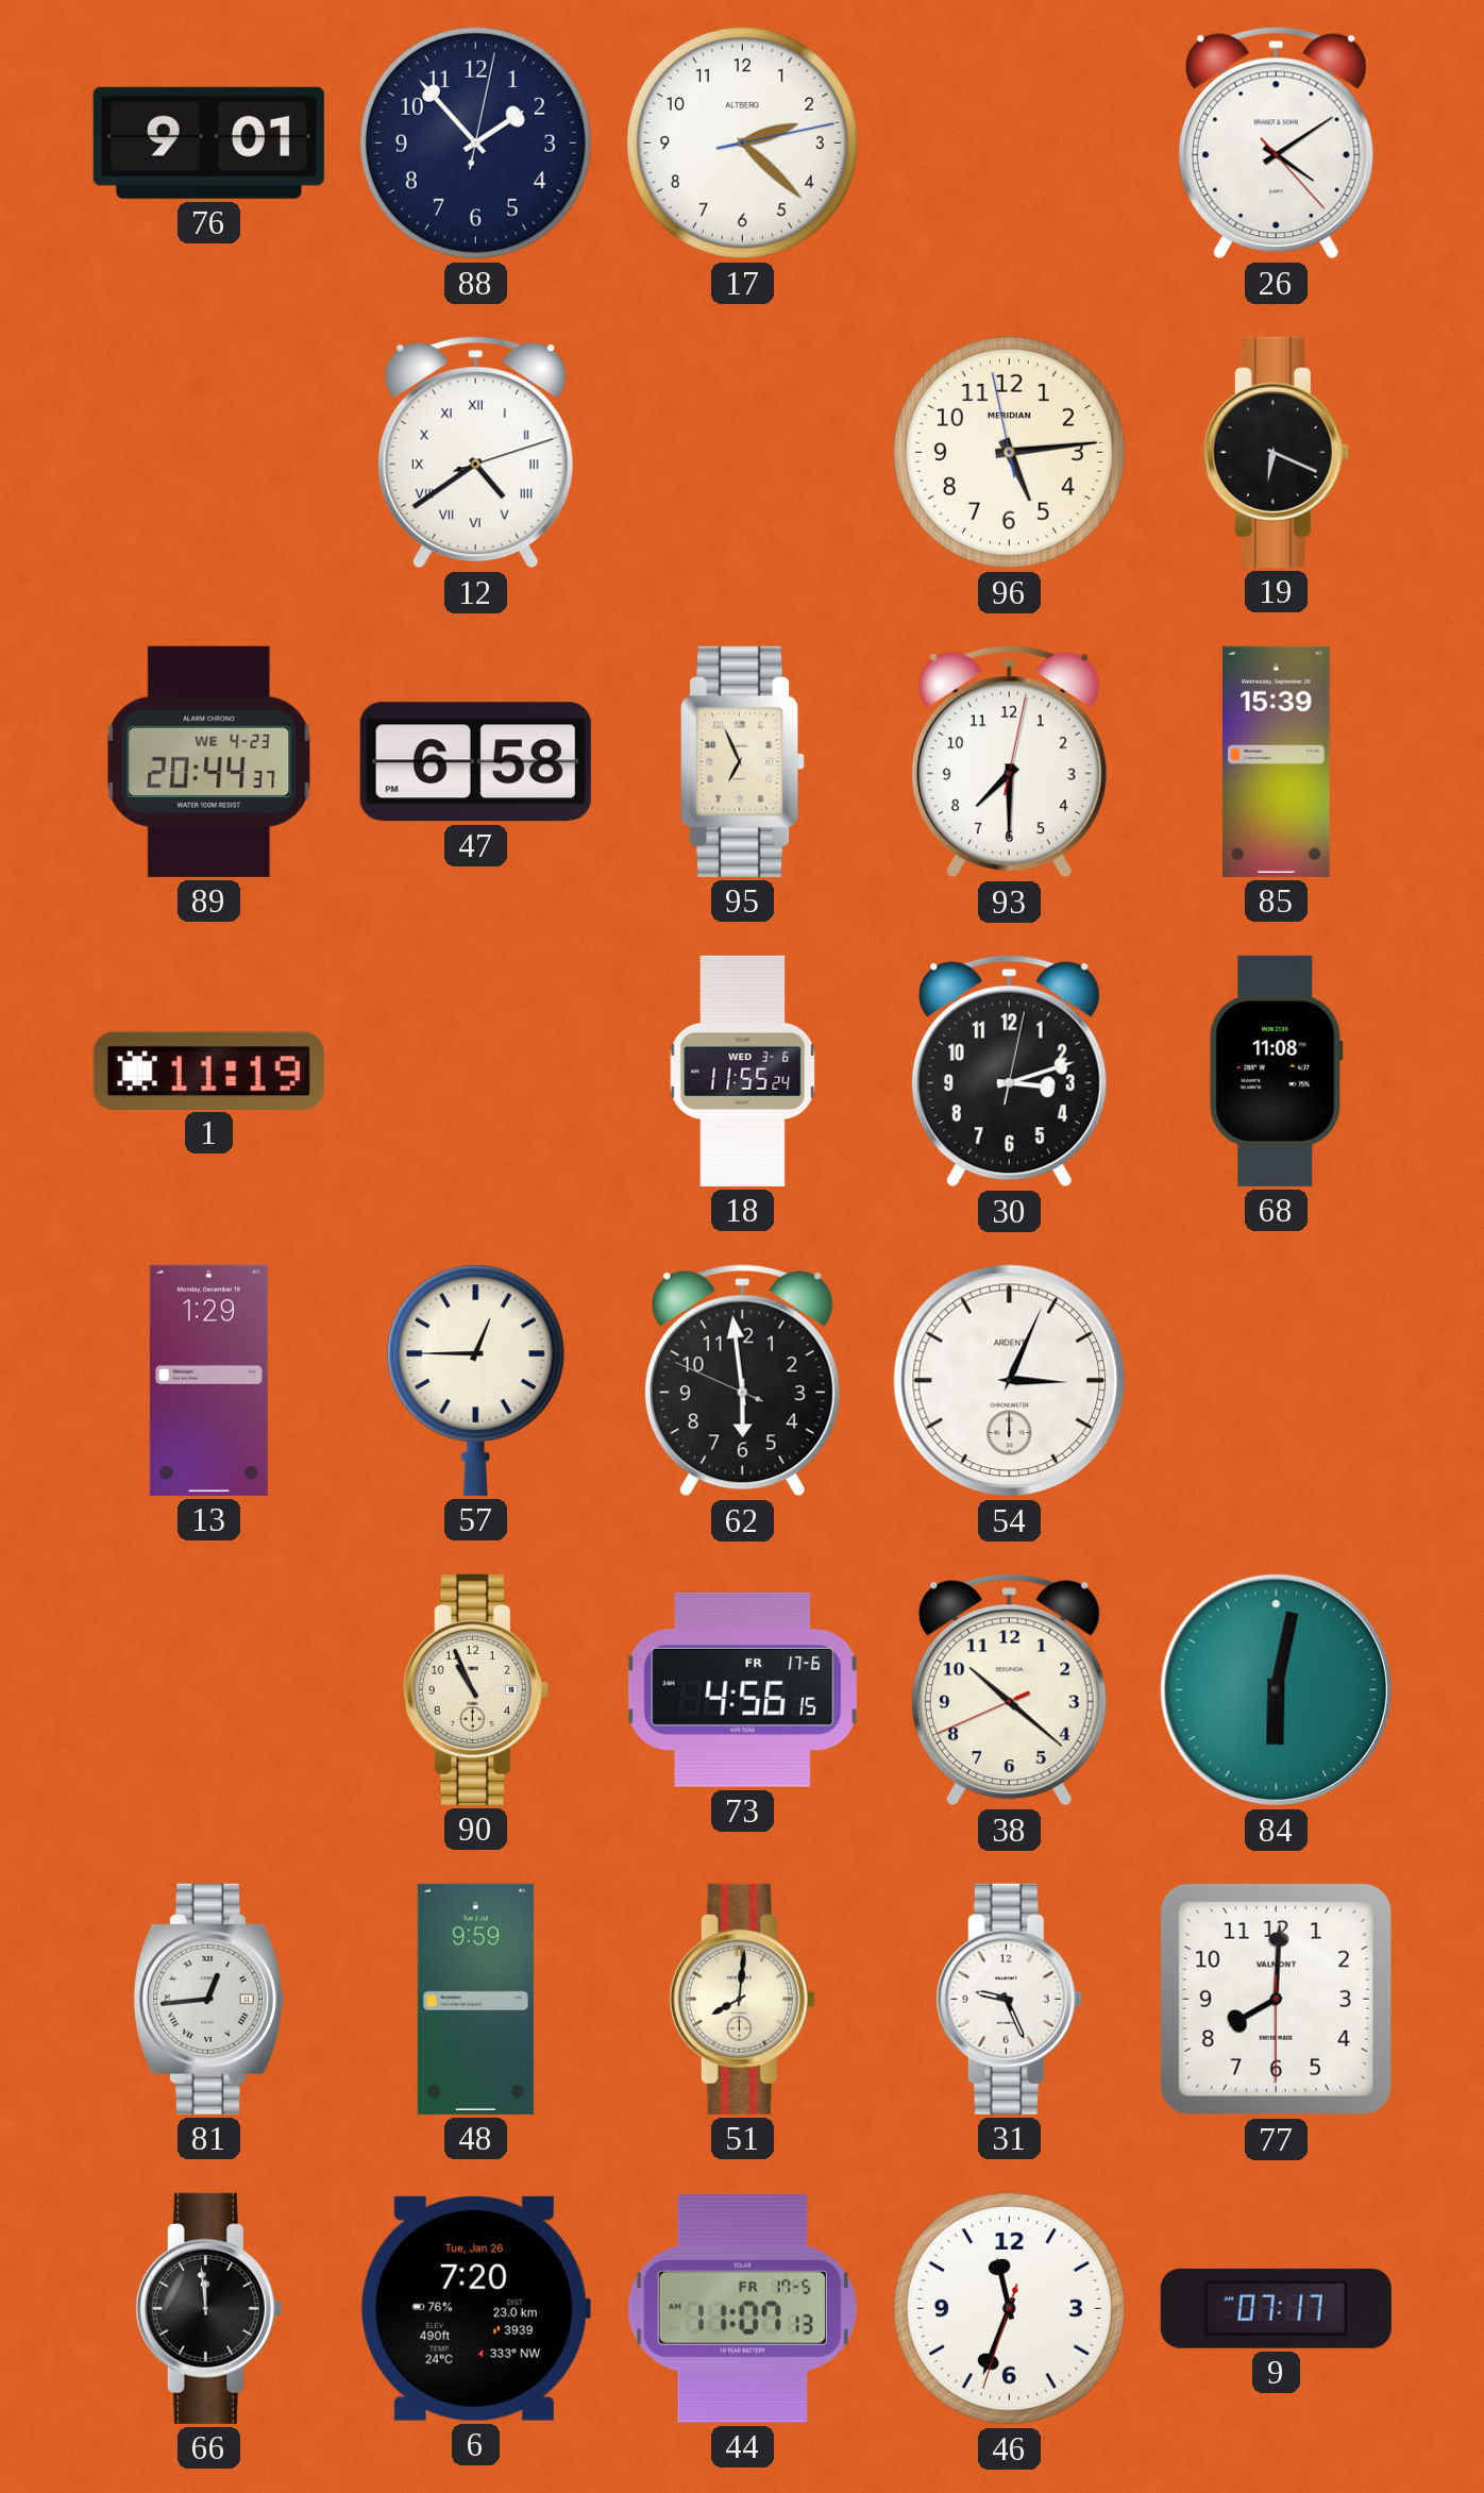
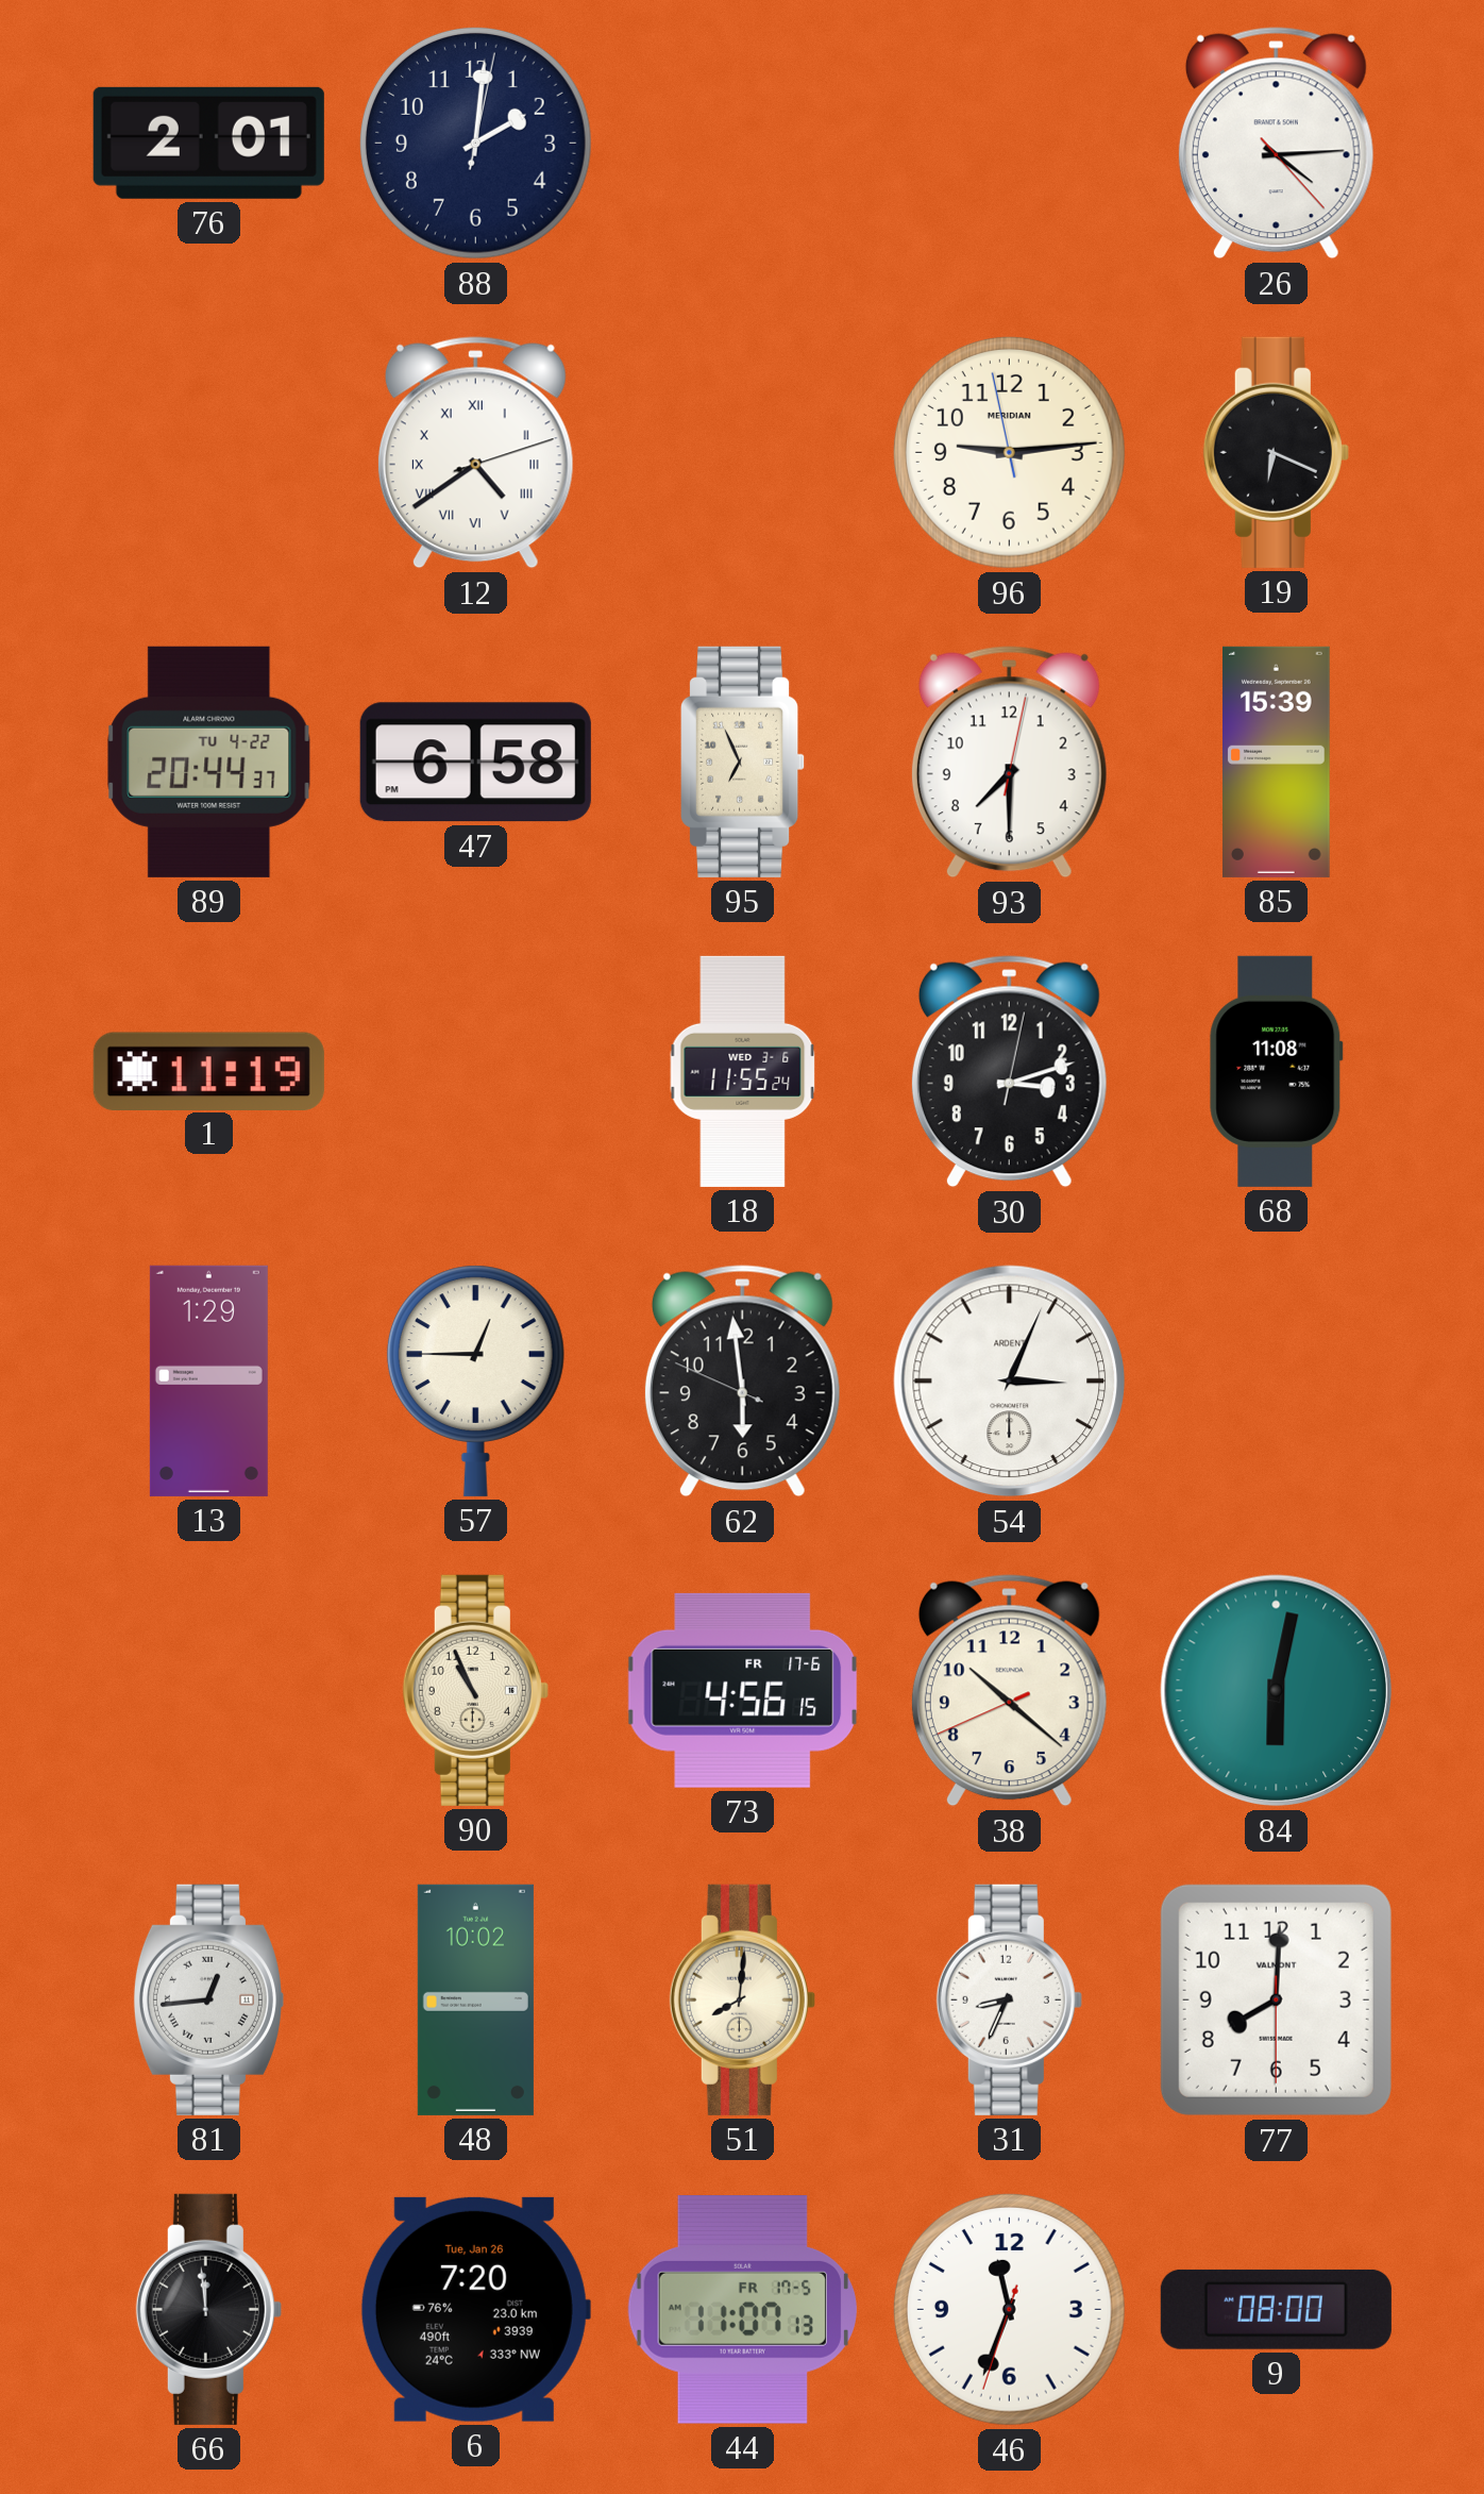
76: 9:01 -> 2:01
88: 1:53 -> 2:01
17: 2:22 -> none
26: 4:09 -> 4:14
96: 5:13 -> 9:13
89 date: WE 4-23 -> TU 4-22
48: 9:59 -> 10:02
31: 9:26 -> 8:34
9: 07:17 -> 08:00
